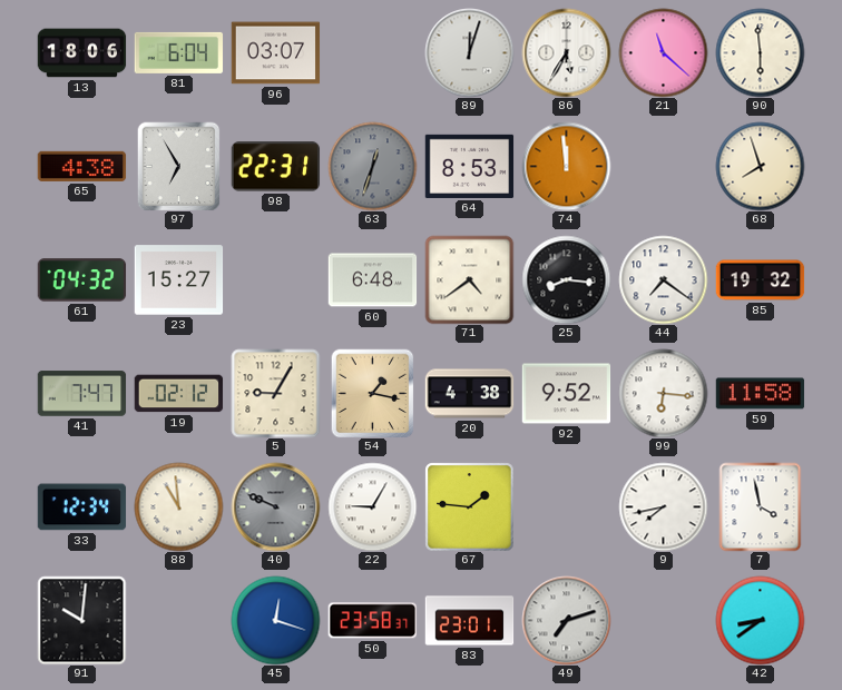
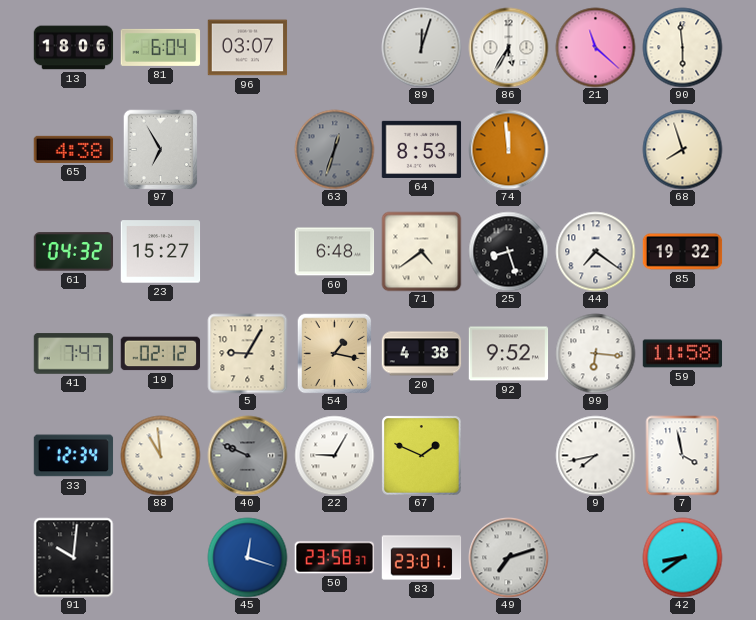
98: 22:31 -> none
25: 8:16 -> 8:27
67: 1:46 -> 1:49
